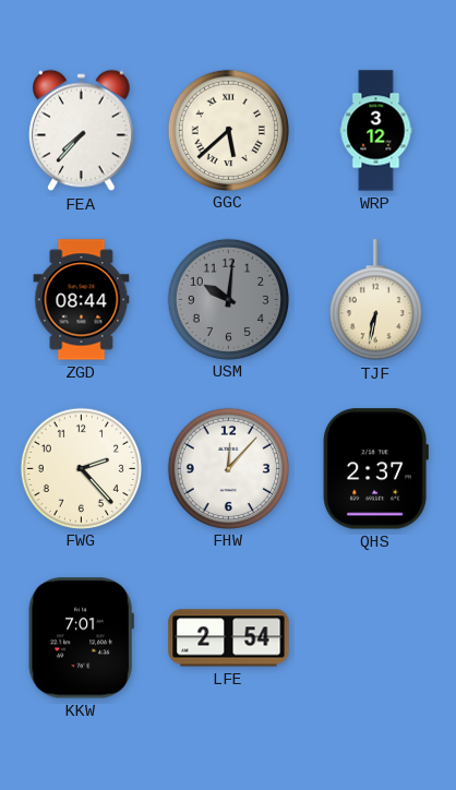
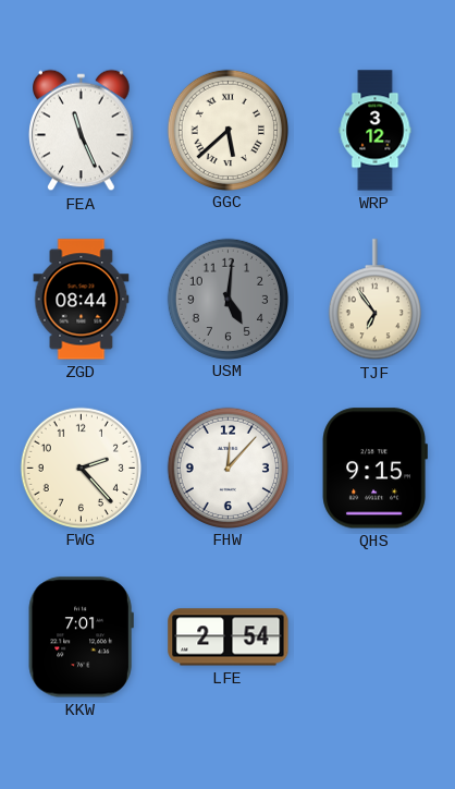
FEA: 7:37 -> 11:26
USM: 10:01 -> 5:01
TJF: 6:32 -> 6:54
QHS: 2:37 -> 9:15
